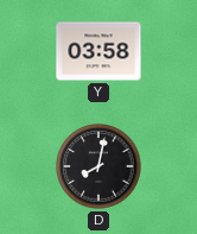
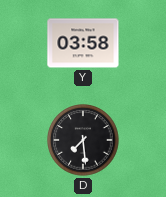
D: 8:02 -> 7:29
